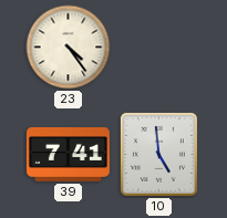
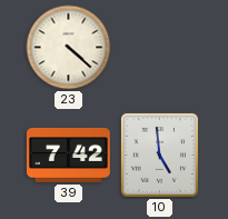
23: 4:24 -> 4:22
39: 7:41 -> 7:42
